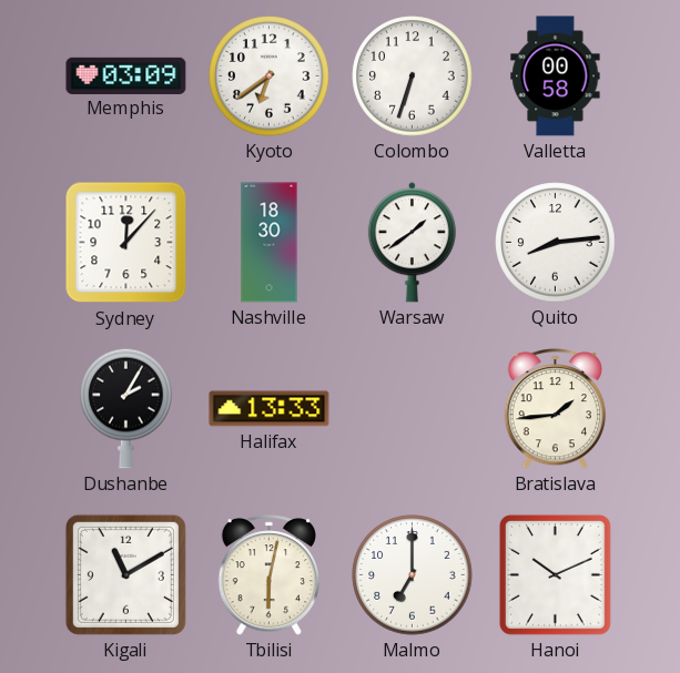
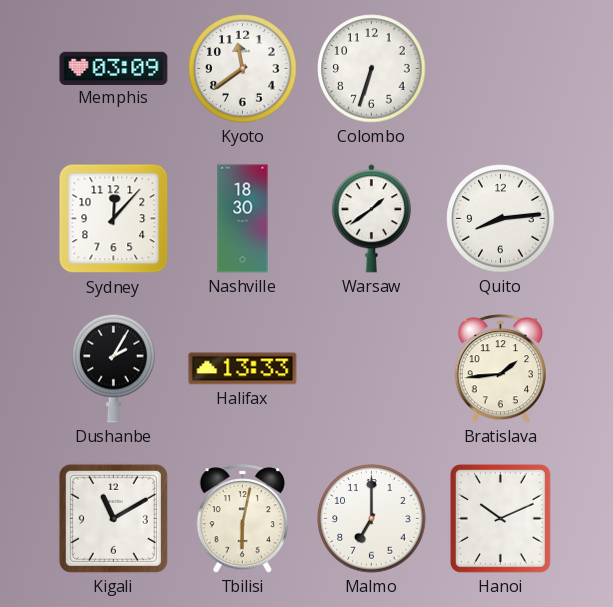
Kyoto: 6:39 -> 11:39
Valletta: 00:58 -> none
